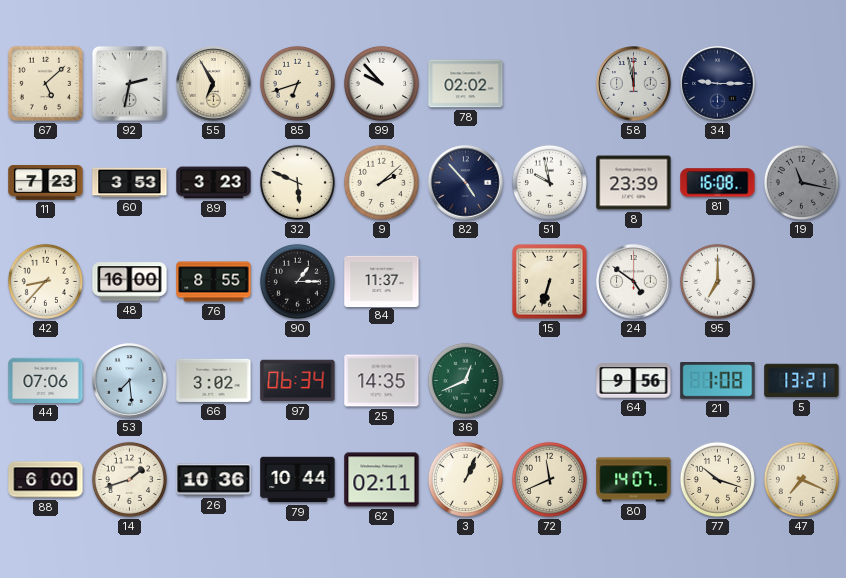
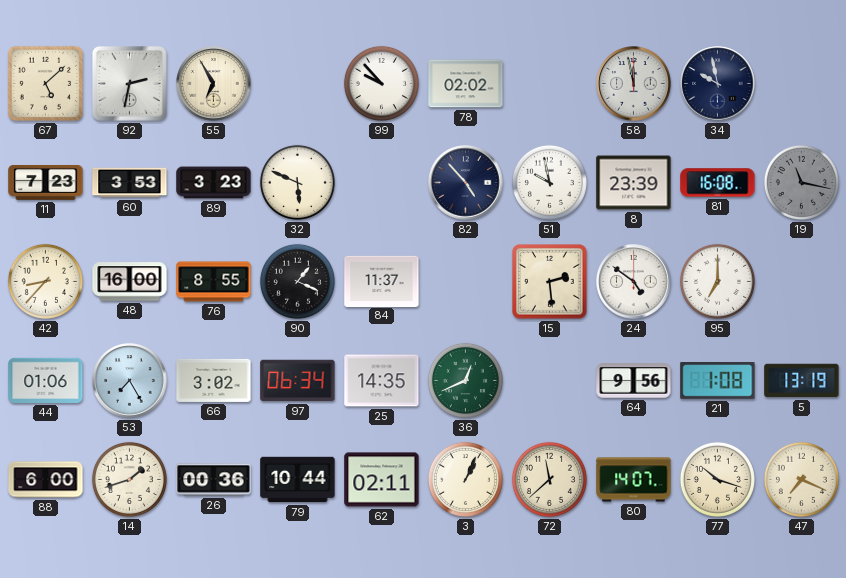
85: 6:42 -> none
34: 9:15 -> 9:58
9: 2:08 -> none
90: 1:15 -> 1:19
15: 6:33 -> 2:29
44: 07:06 -> 01:06
53: 7:29 -> 7:25
5: 13:21 -> 13:19
26: 10:36 -> 00:36
72: 11:41 -> 11:38
